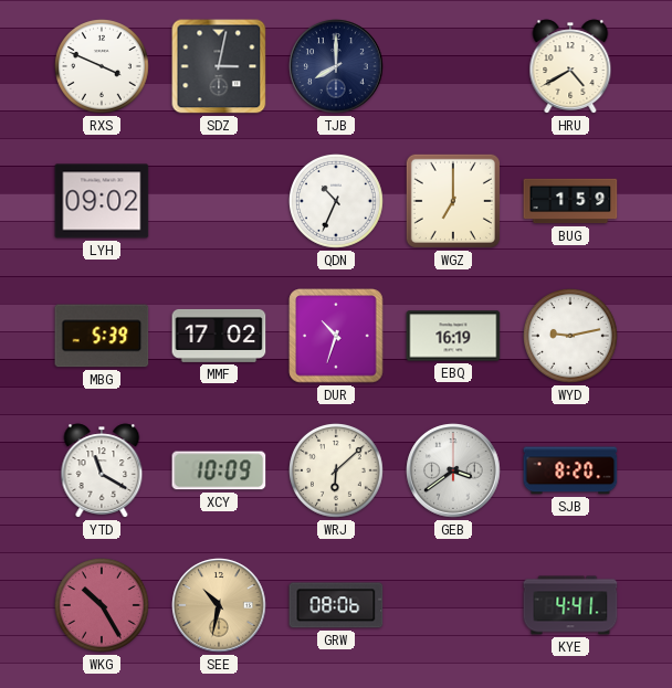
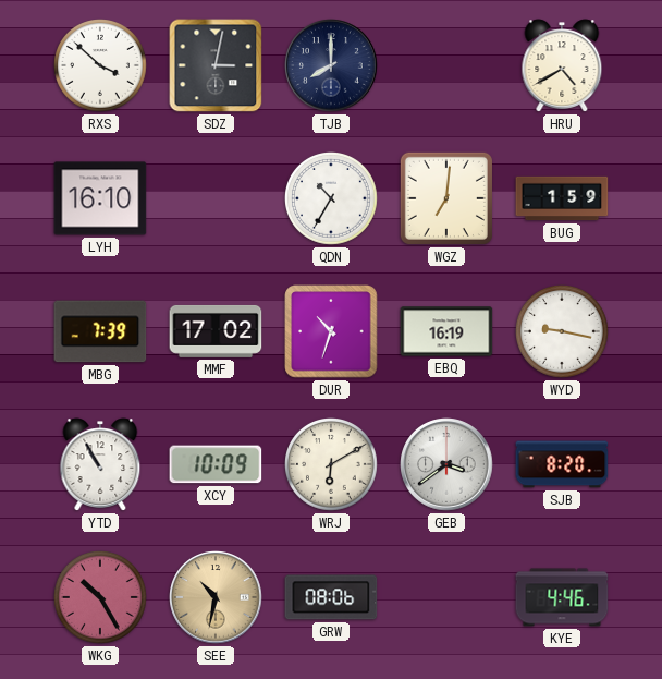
RXS: 3:49 -> 3:52
LYH: 09:02 -> 16:10
QDN: 10:34 -> 10:35
WGZ: 7:00 -> 7:01
MBG: 5:39 -> 7:39
WYD: 9:13 -> 9:17
YTD: 11:20 -> 10:55
WRJ: 6:08 -> 6:10
KYE: 4:41 -> 4:46
